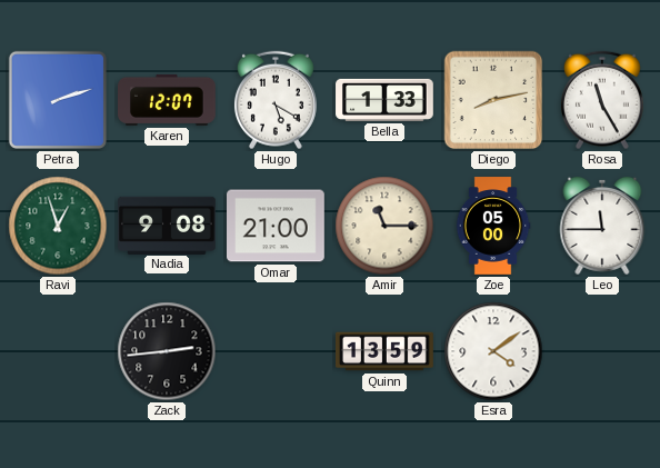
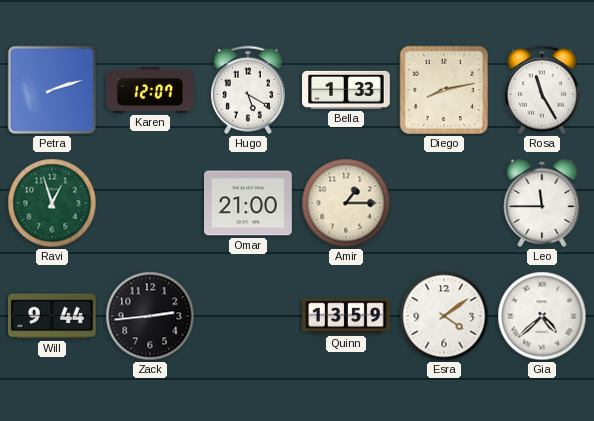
Nadia: 9:08 -> none
Amir: 11:15 -> 1:15
Zoe: 05:00 -> none
Will: none -> 9:44
Gia: none -> 4:38
